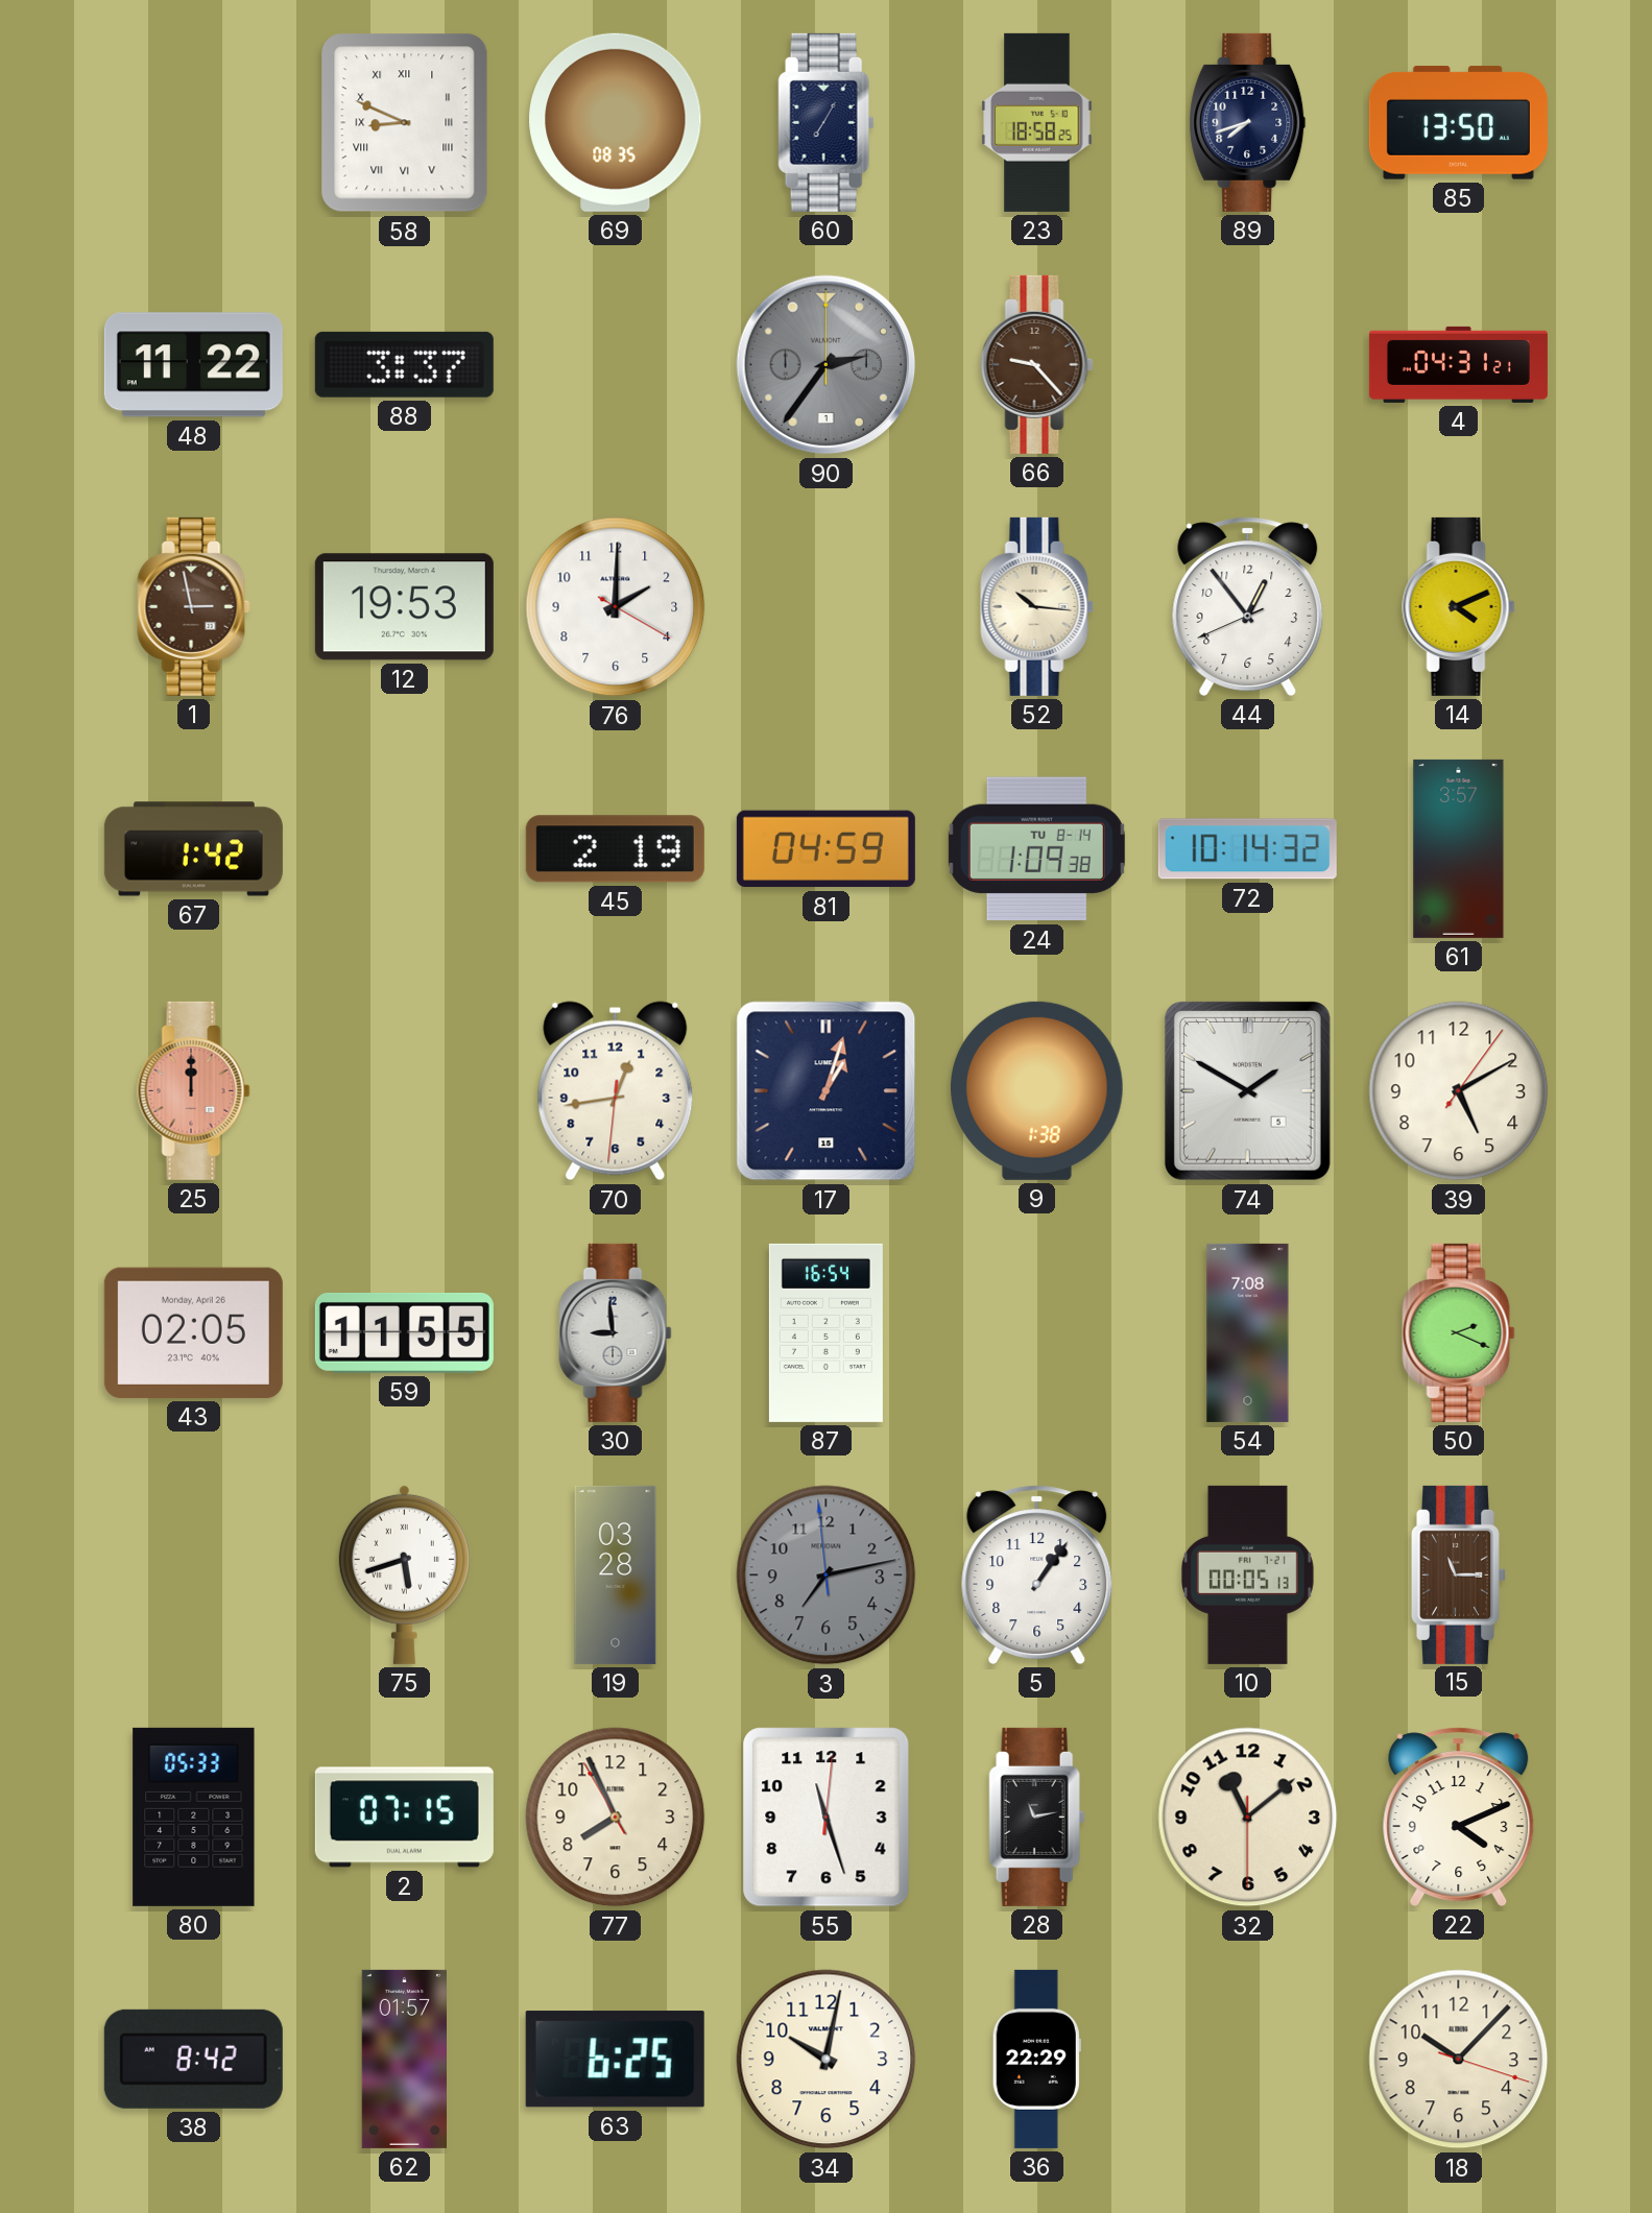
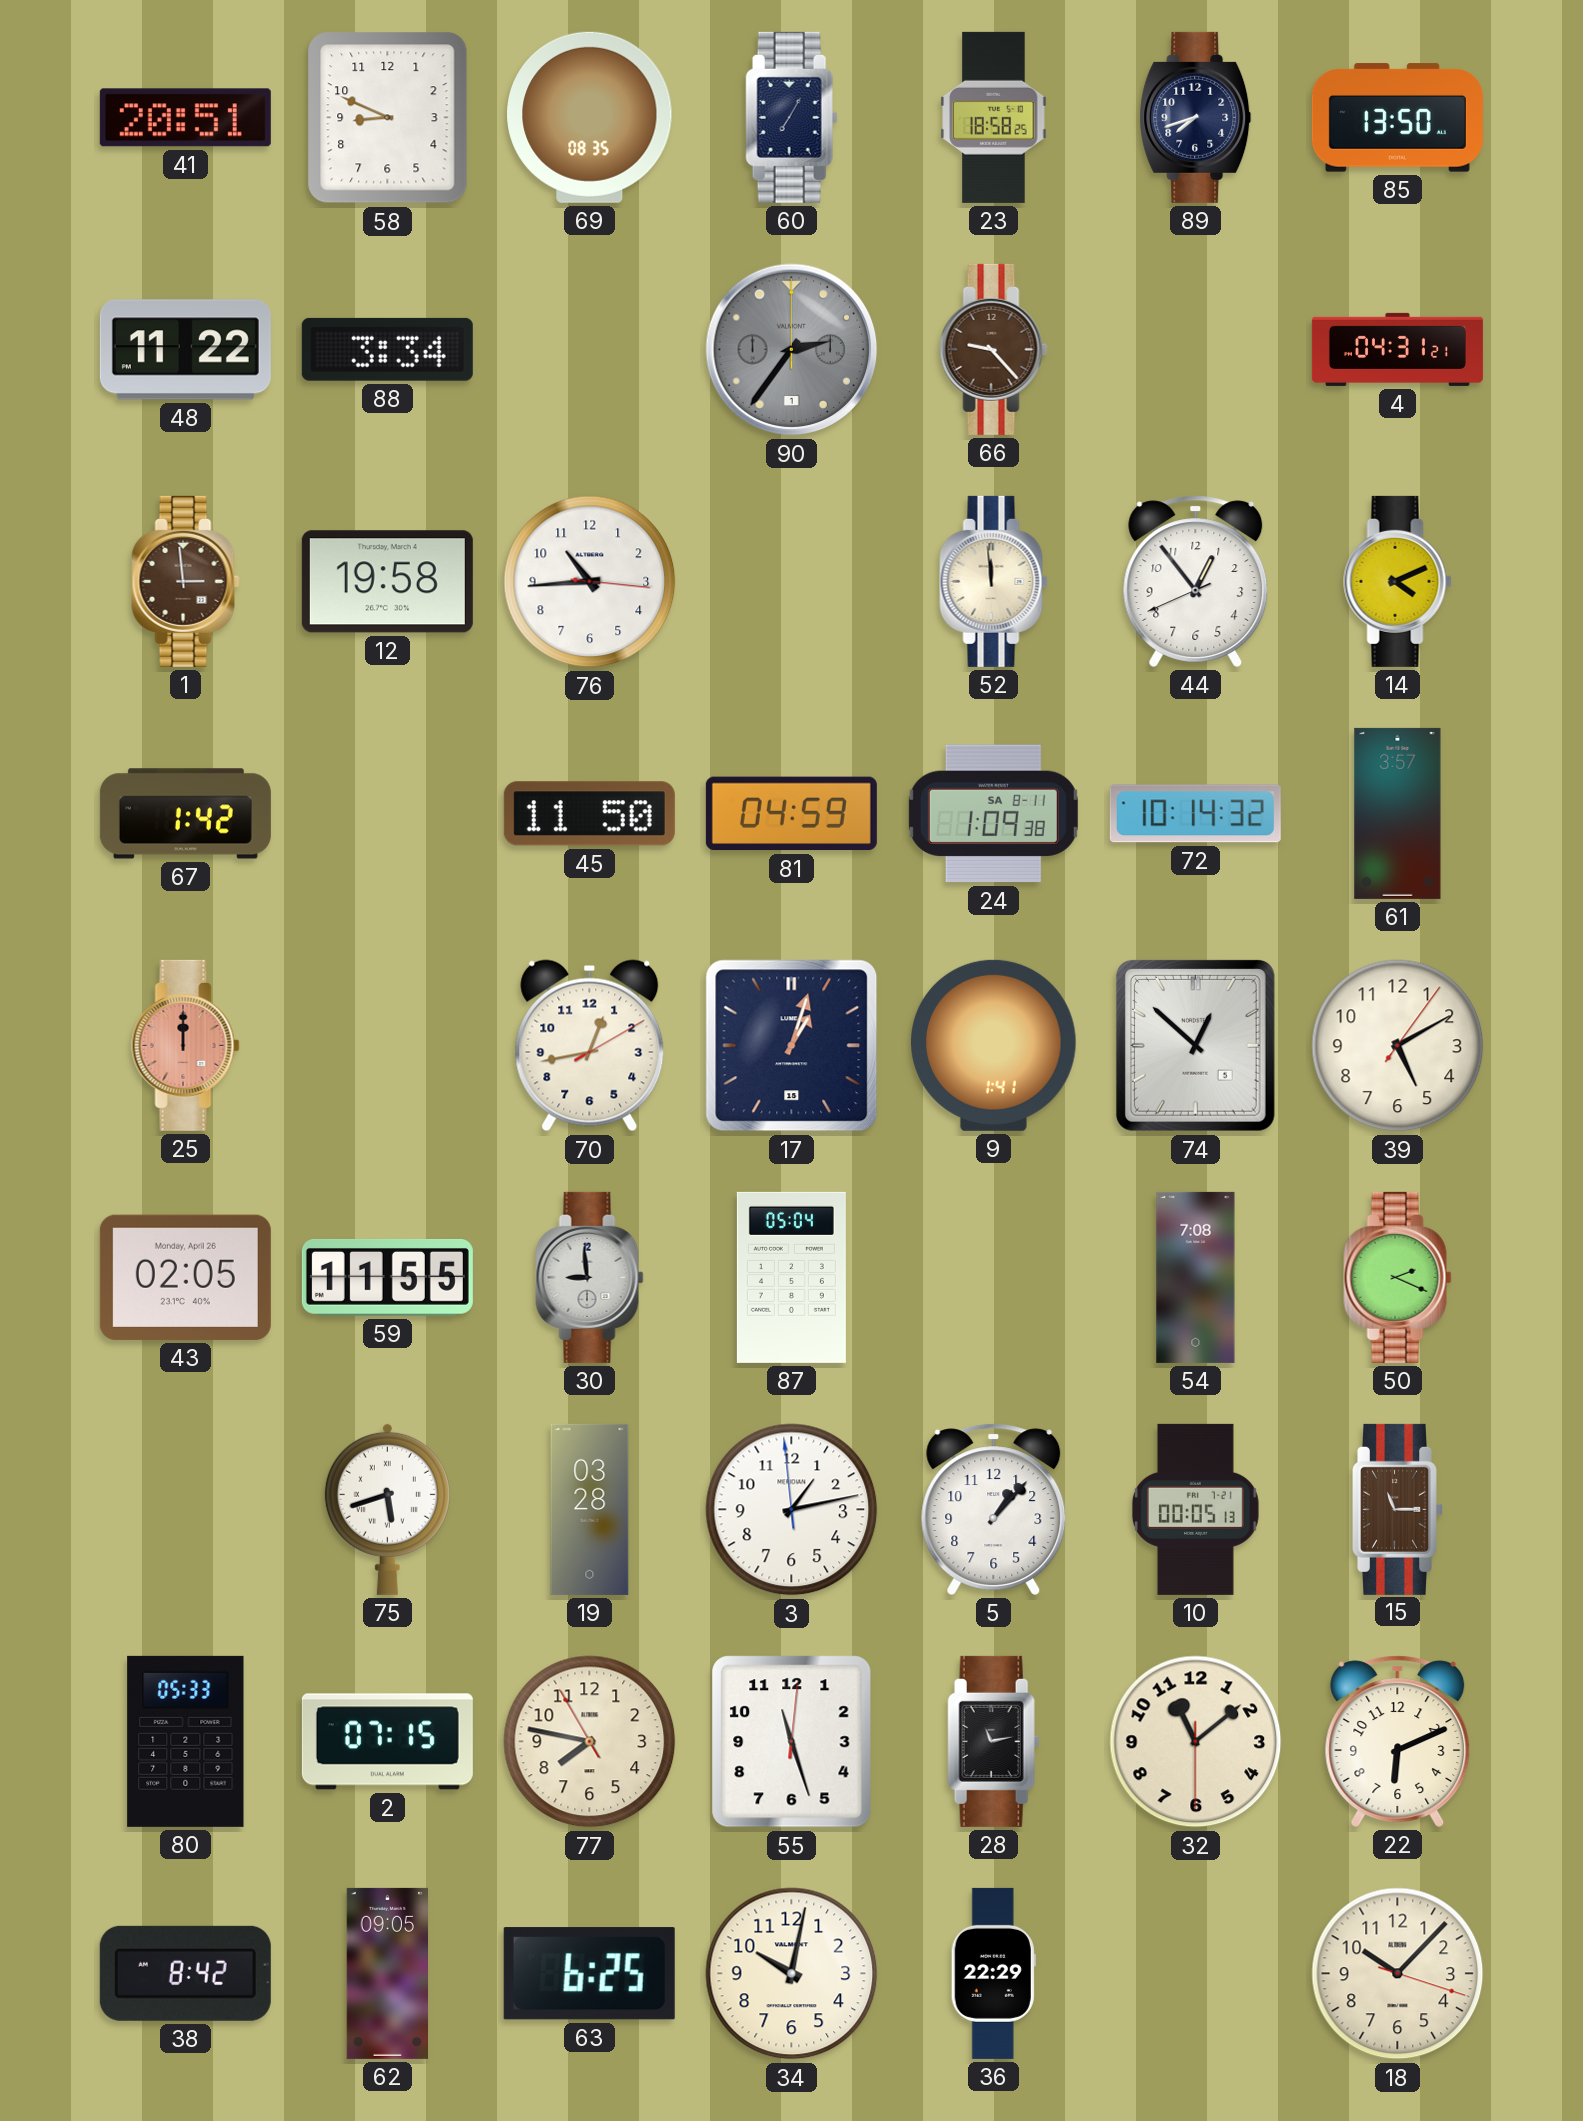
41: none -> 20:51
58 numerals: Roman -> Arabic
88: 3:37 -> 3:34
1: 2:58 -> 2:59
12: 19:53 -> 19:58
76: 2:00 -> 10:44
52: 10:16 -> 11:59
45: 2:19 -> 11:50
24 date: TU 8-14 -> SA 8-11
70: 12:43:31 -> 12:43:10
9: 1:38 -> 1:41
74: 1:50 -> 12:52
87: 16:54 -> 05:04
3: 7:12 -> 1:12
3 dial: grey -> white
5: 1:06 -> 1:07
77: 7:55 -> 7:46
22: 4:11 -> 6:11
62: 01:57 -> 09:05
